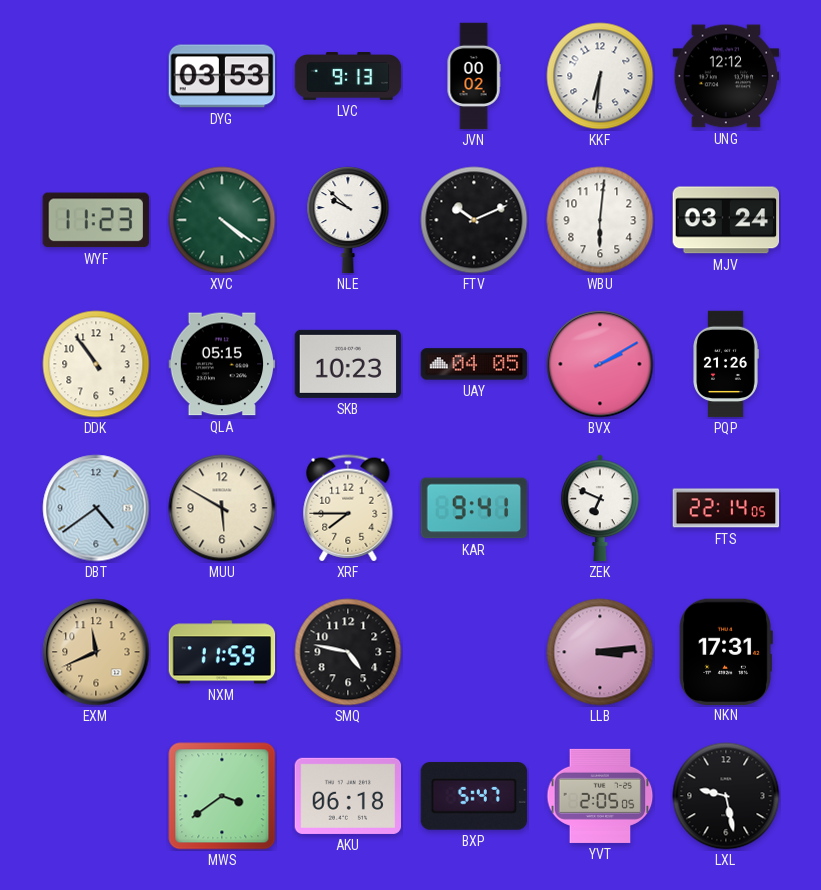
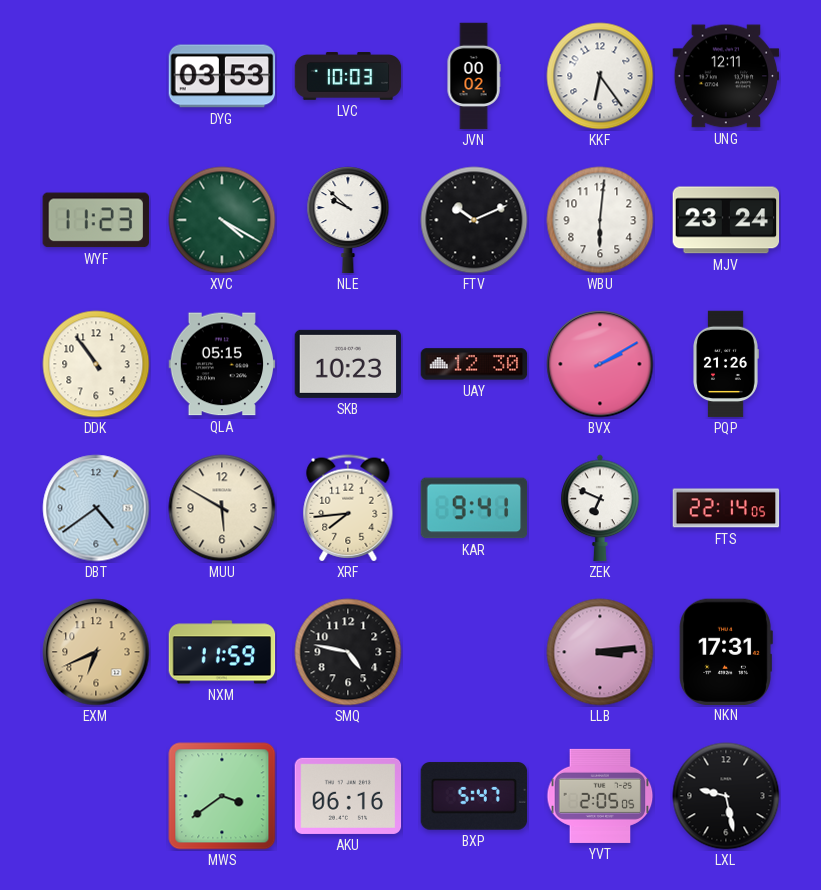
LVC: 9:13 -> 10:03
KKF: 6:31 -> 6:24
UNG: 12:12 -> 12:11
XVC: 4:21 -> 4:20
MJV: 03:24 -> 23:24
UAY: 04:05 -> 12:30
XRF: 7:45 -> 7:44
EXM: 11:41 -> 6:41
AKU: 06:18 -> 06:16
